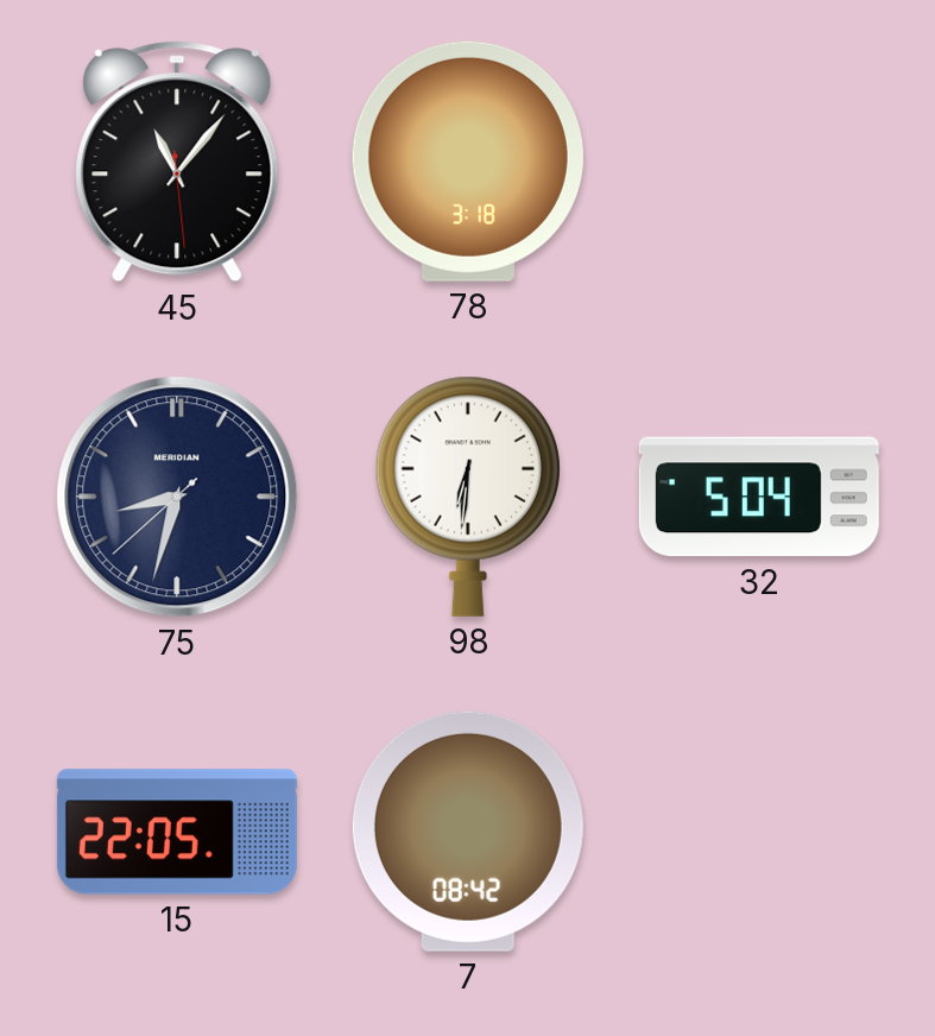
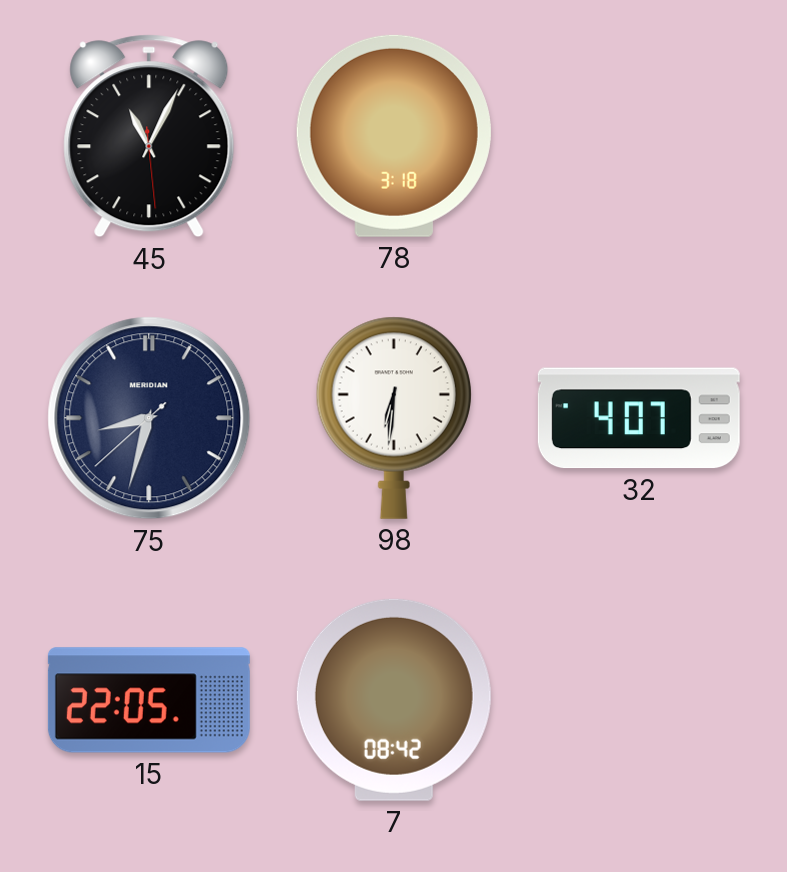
45: 11:06 -> 11:04
32: 5:04 -> 4:07
